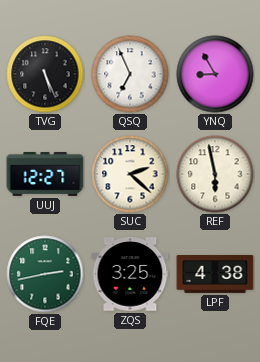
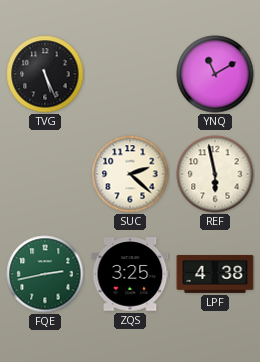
QSQ: 6:56 -> none
YNQ: 8:55 -> 11:10
UUJ: 12:27 -> none
